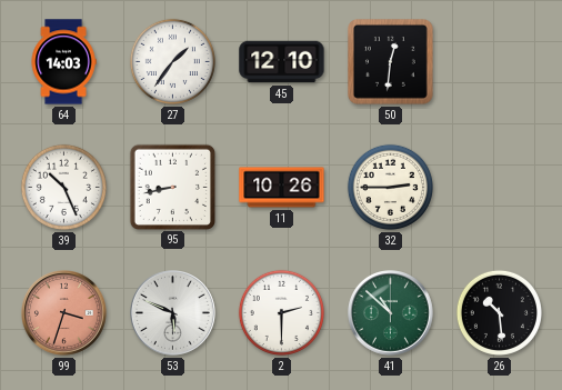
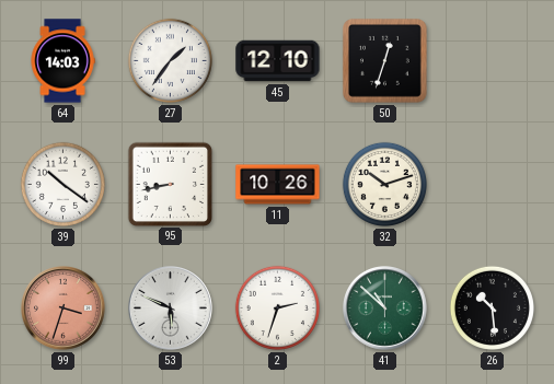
50: 12:31 -> 12:33
39: 10:26 -> 10:21
32: 2:45 -> 10:12
2: 2:30 -> 2:33
